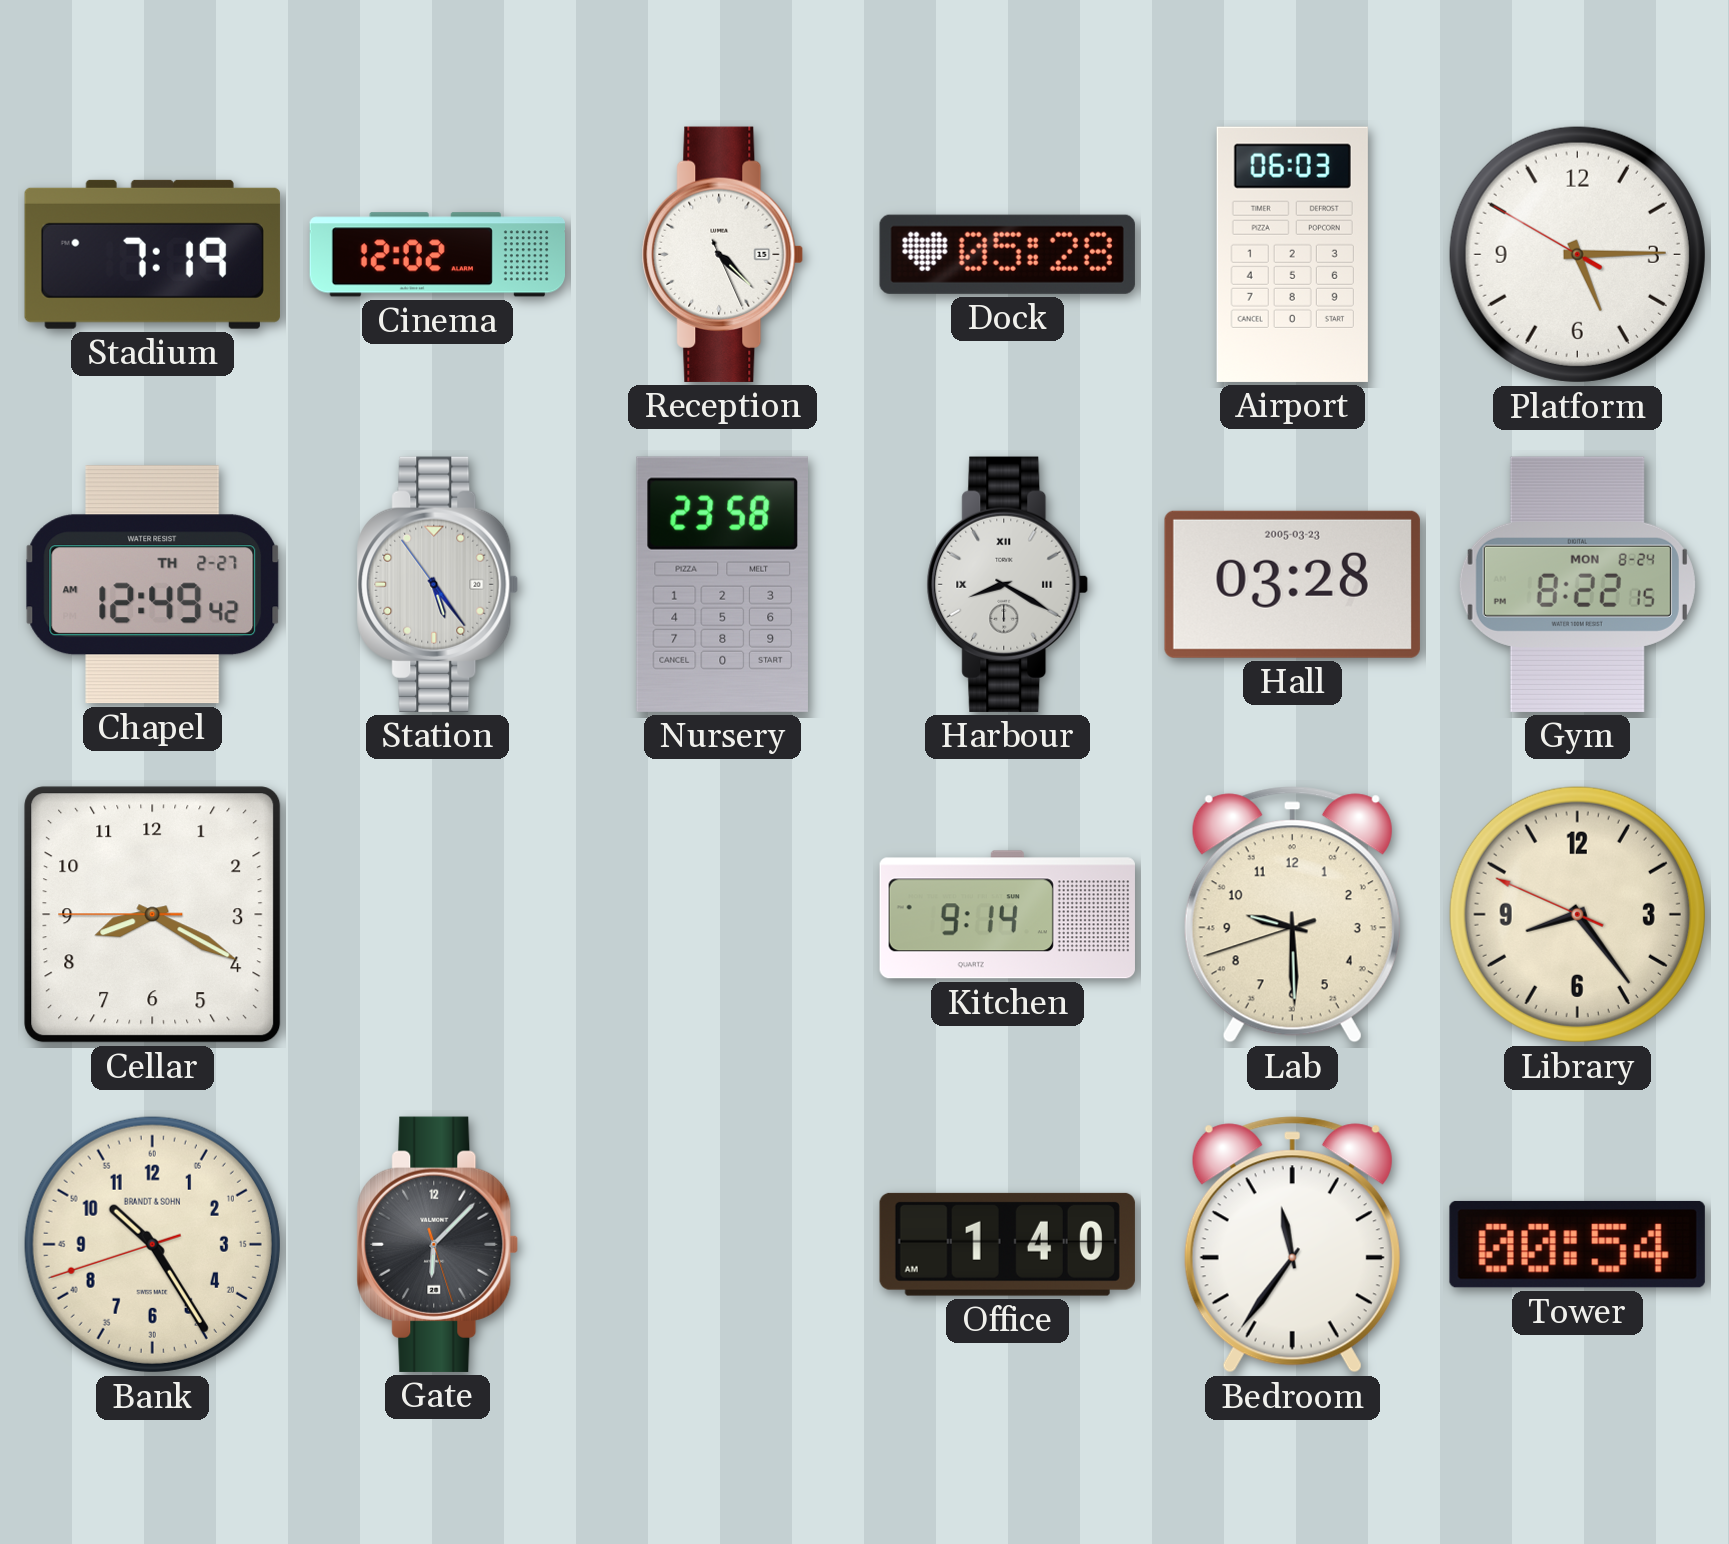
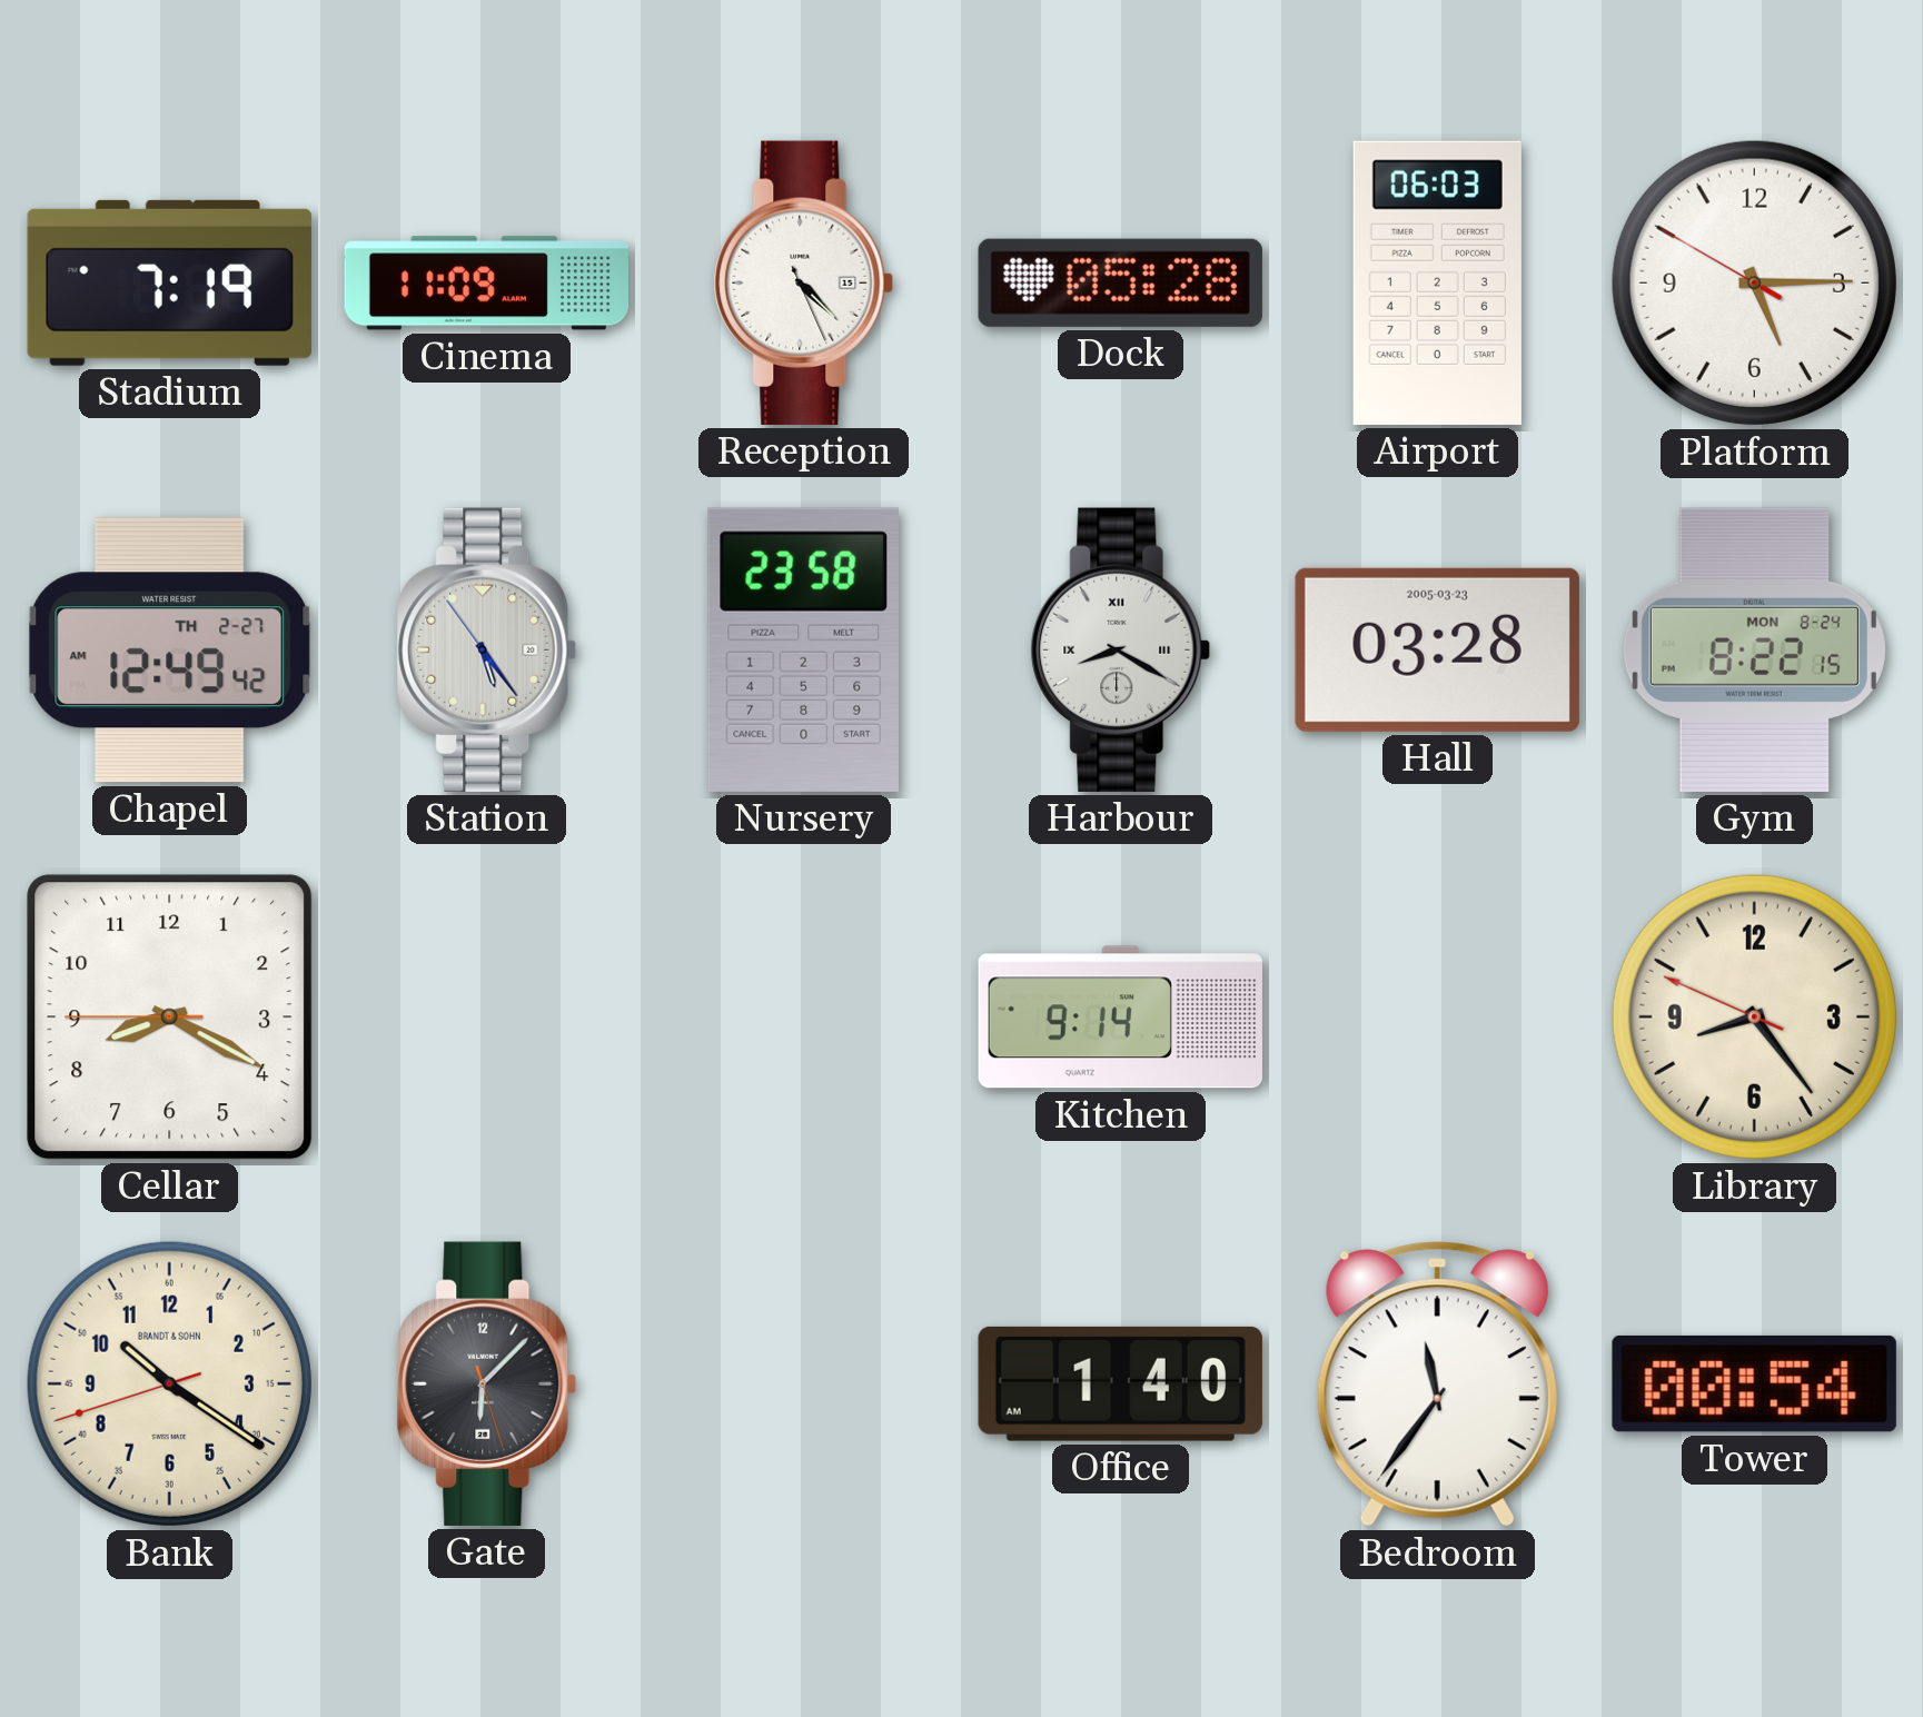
Cinema: 12:02 -> 11:09
Lab: 9:29 -> none
Bank: 10:24 -> 10:20
